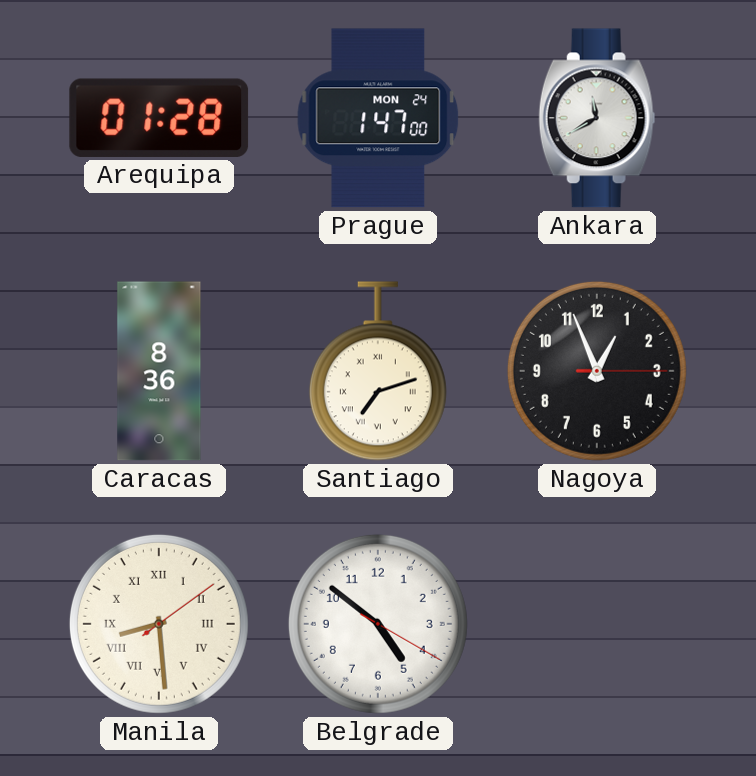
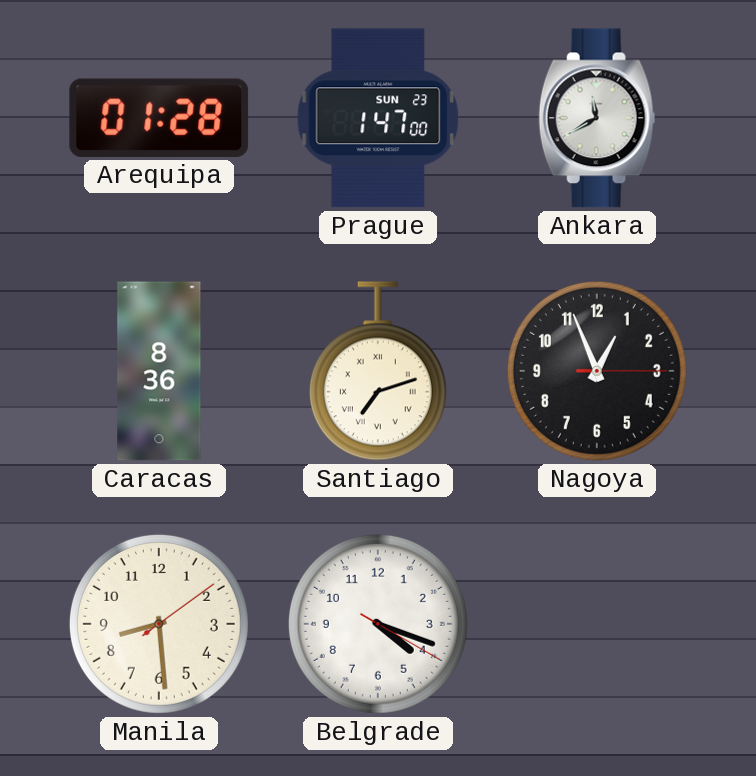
Prague date: MON 24 -> SUN 23
Manila numerals: Roman -> Arabic
Belgrade: 4:51 -> 4:18
